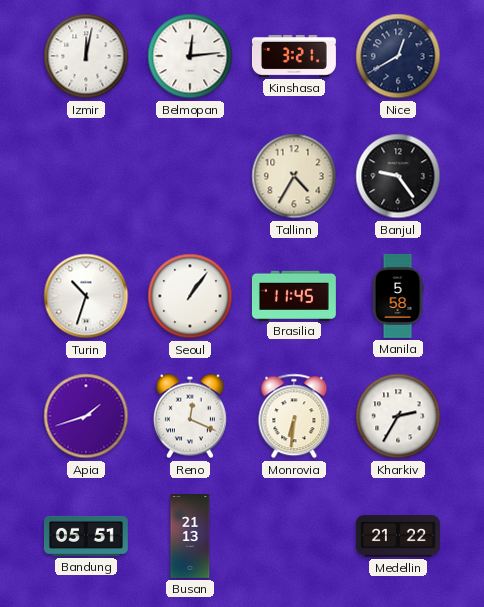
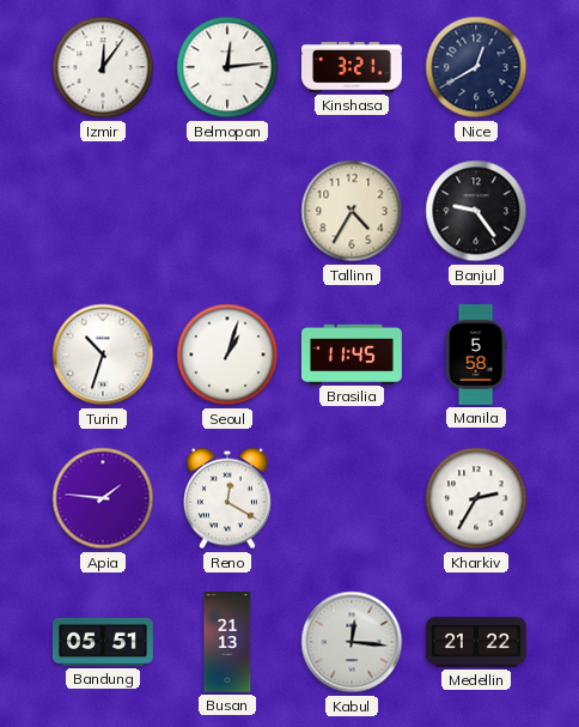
Izmir: 12:02 -> 12:06
Seoul: 1:06 -> 1:03
Apia: 1:42 -> 1:46
Reno: 12:19 -> 12:20
Monrovia: 6:31 -> none
Kabul: none -> 12:16
